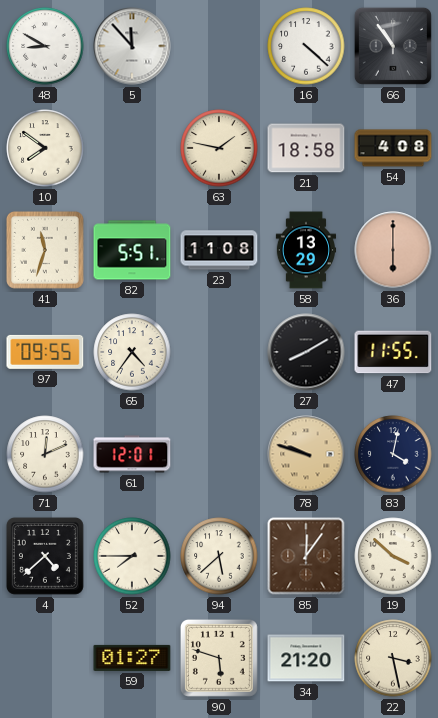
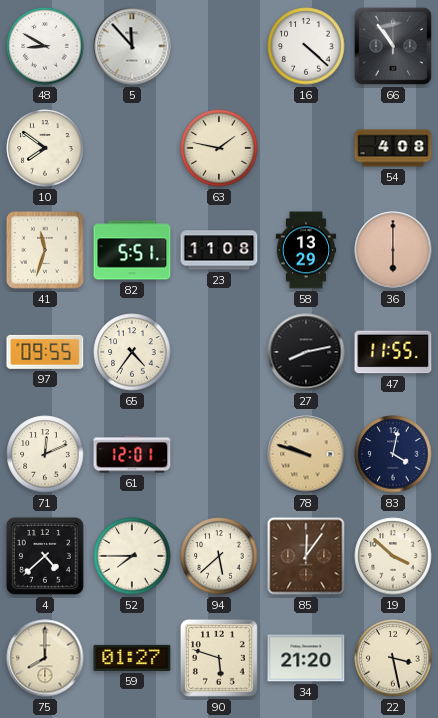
21: 18:58 -> none
27: 8:10 -> 8:13
75: none -> 8:00
